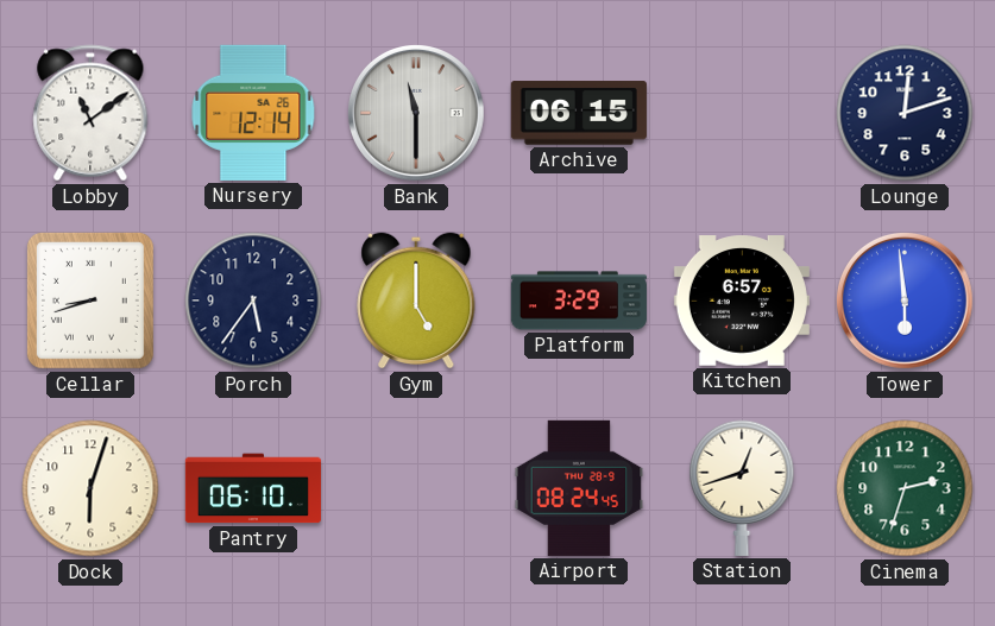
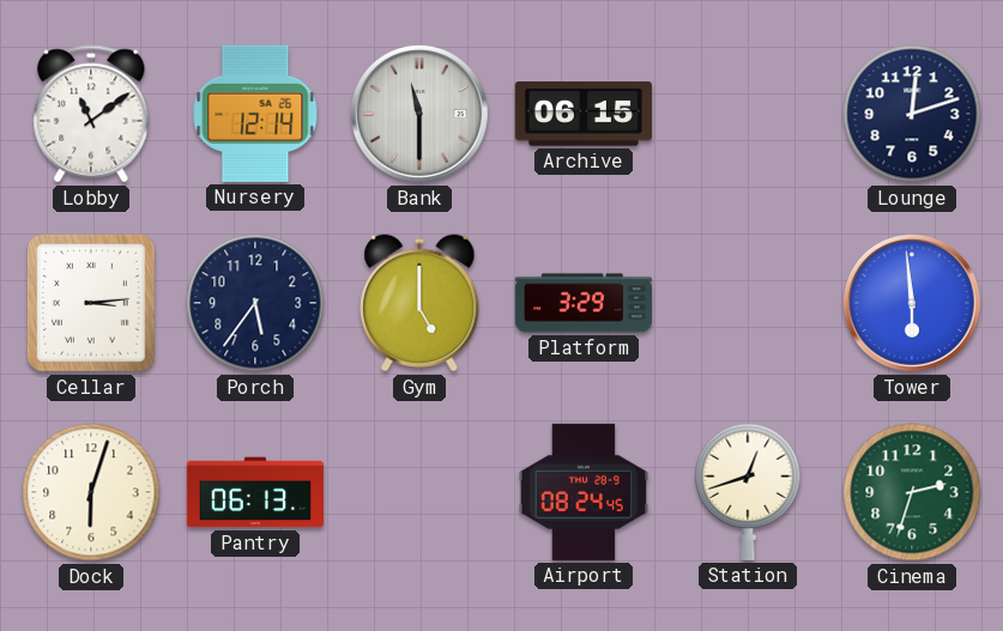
Cellar: 8:42 -> 3:14
Kitchen: 6:57 -> none
Pantry: 06:10 -> 06:13
